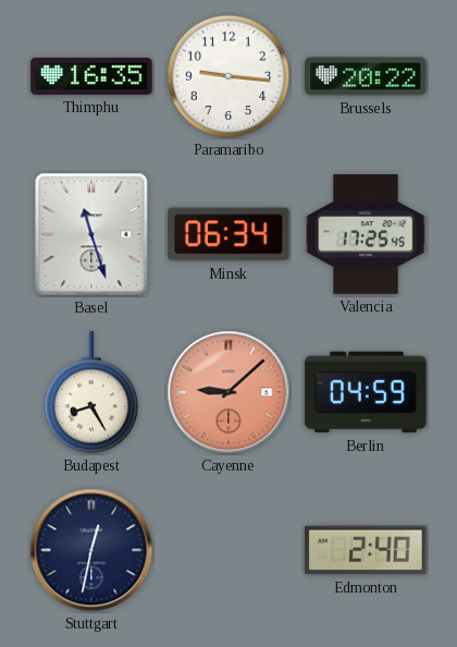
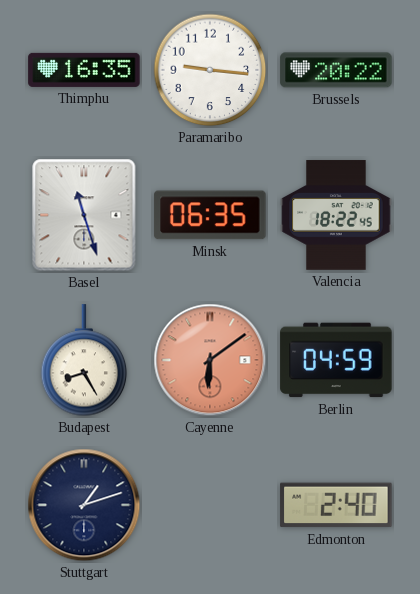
Minsk: 06:34 -> 06:35
Valencia: 17:25 -> 18:22
Cayenne: 9:08 -> 6:09
Stuttgart: 12:32 -> 1:12
